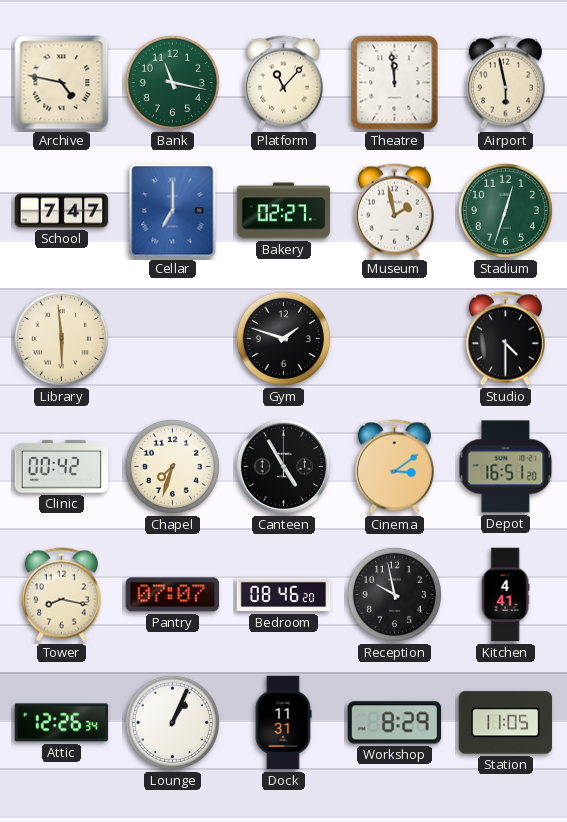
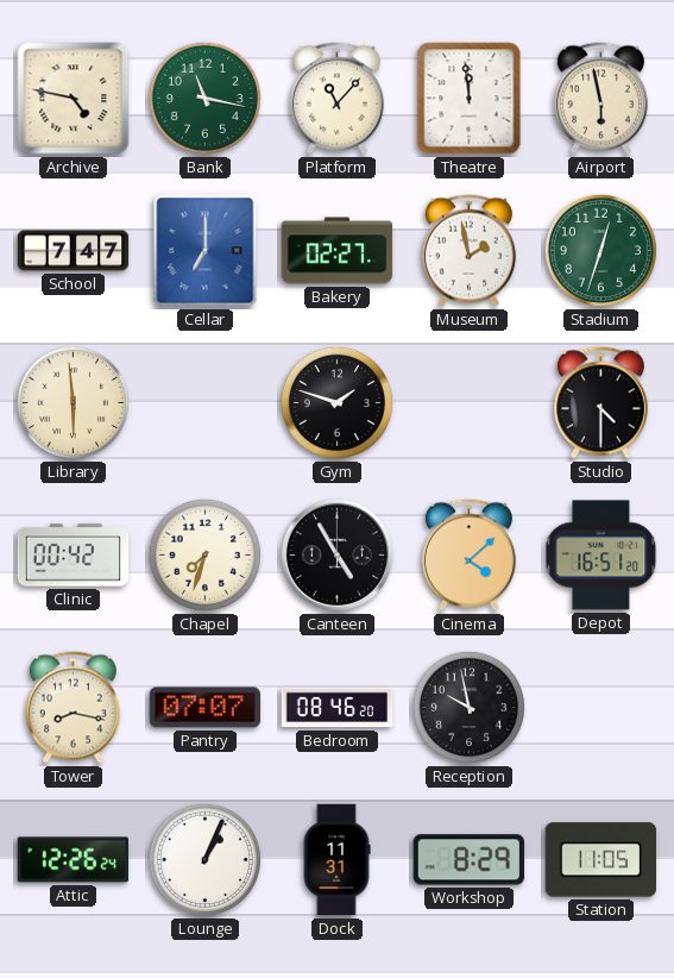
Cinema: 3:09 -> 4:08
Kitchen: 4:41 -> none
Attic: 12:26:34 -> 12:26:24
